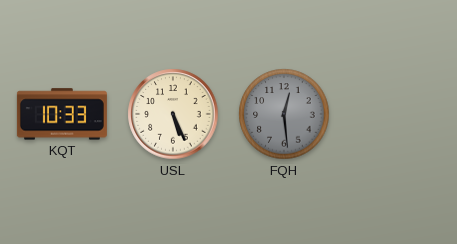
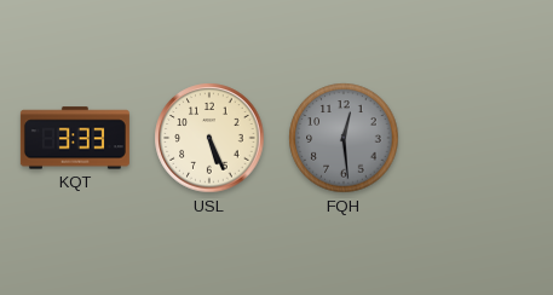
KQT: 10:33 -> 3:33
